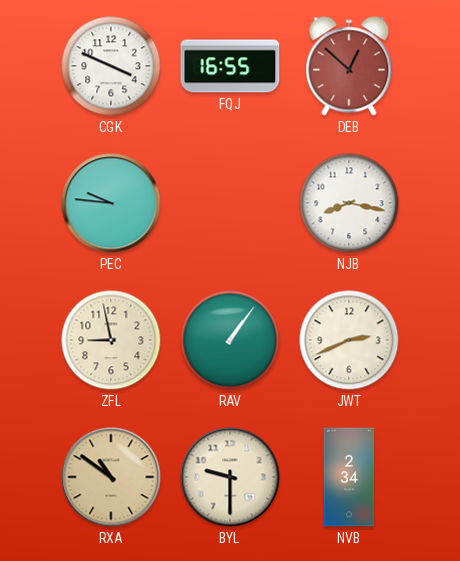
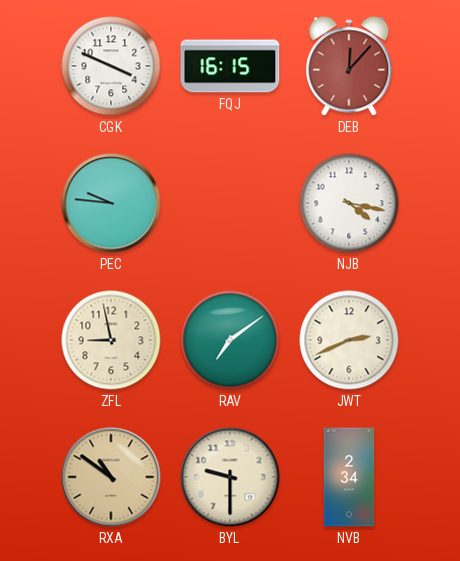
FQJ: 16:55 -> 16:15
DEB: 12:52 -> 12:07
NJB: 8:17 -> 4:17
RAV: 1:06 -> 7:09
